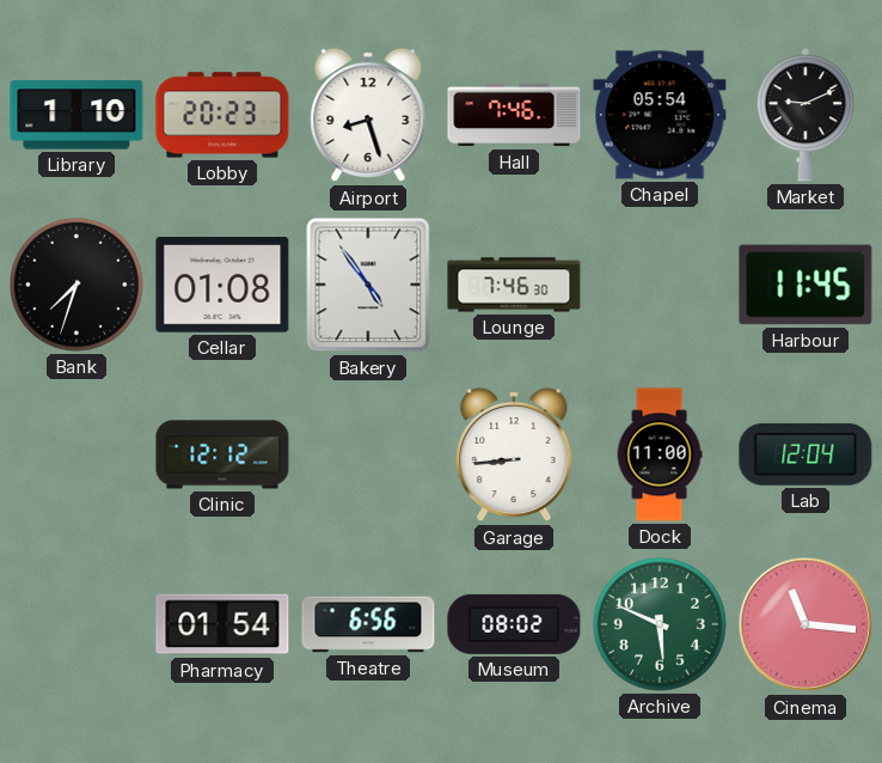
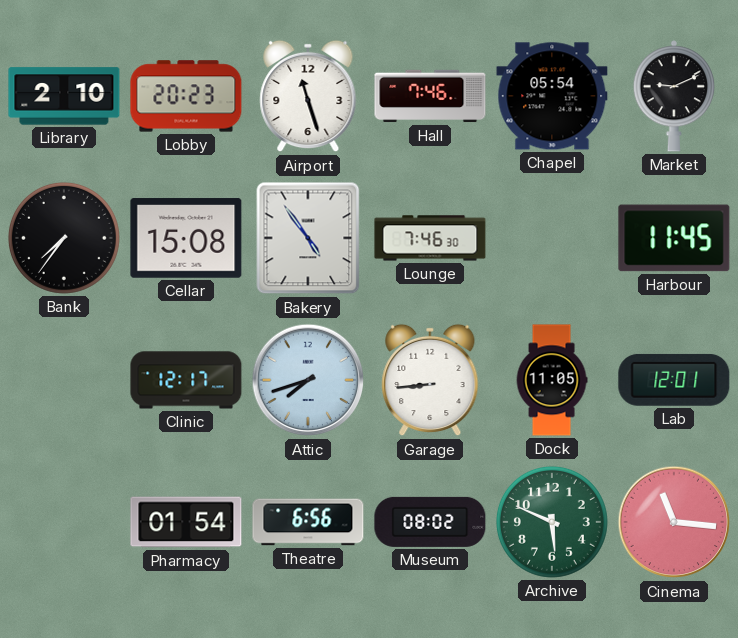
Library: 1:10 -> 2:10
Airport: 8:27 -> 11:27
Bank: 7:33 -> 7:36
Cellar: 01:08 -> 15:08
Clinic: 12:12 -> 12:17
Attic: none -> 7:42
Dock: 11:00 -> 11:05
Lab: 12:04 -> 12:01
